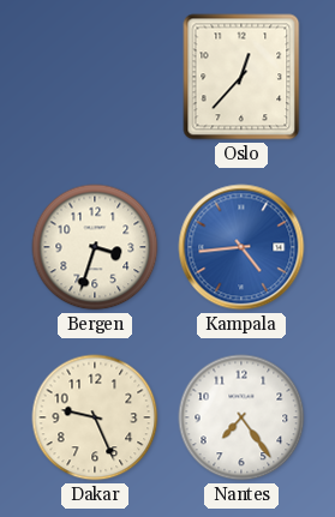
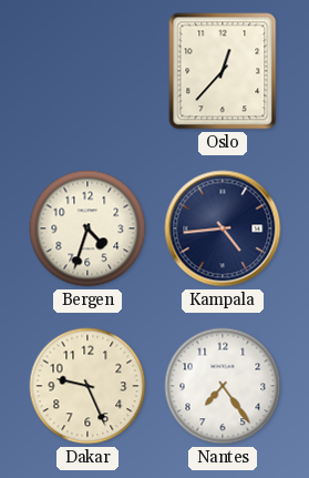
Bergen: 3:33 -> 4:33
Kampala dial: blue -> navy
